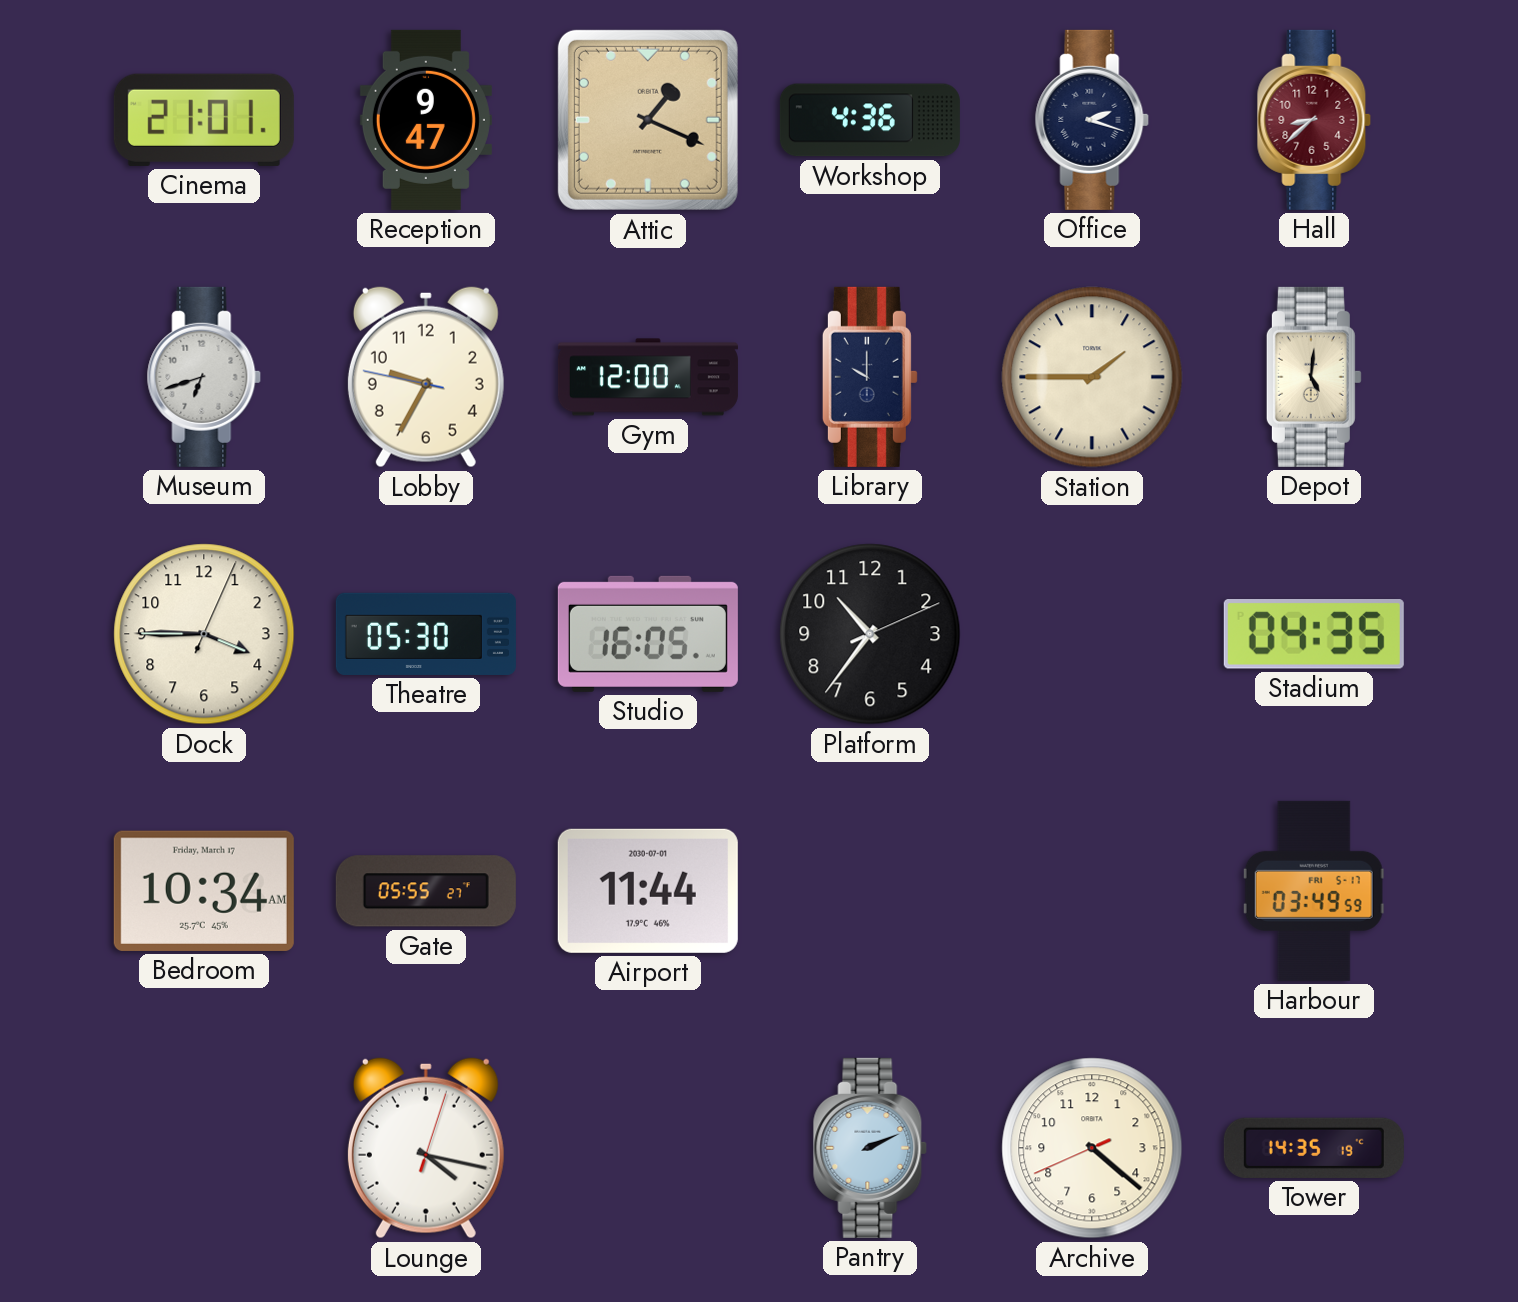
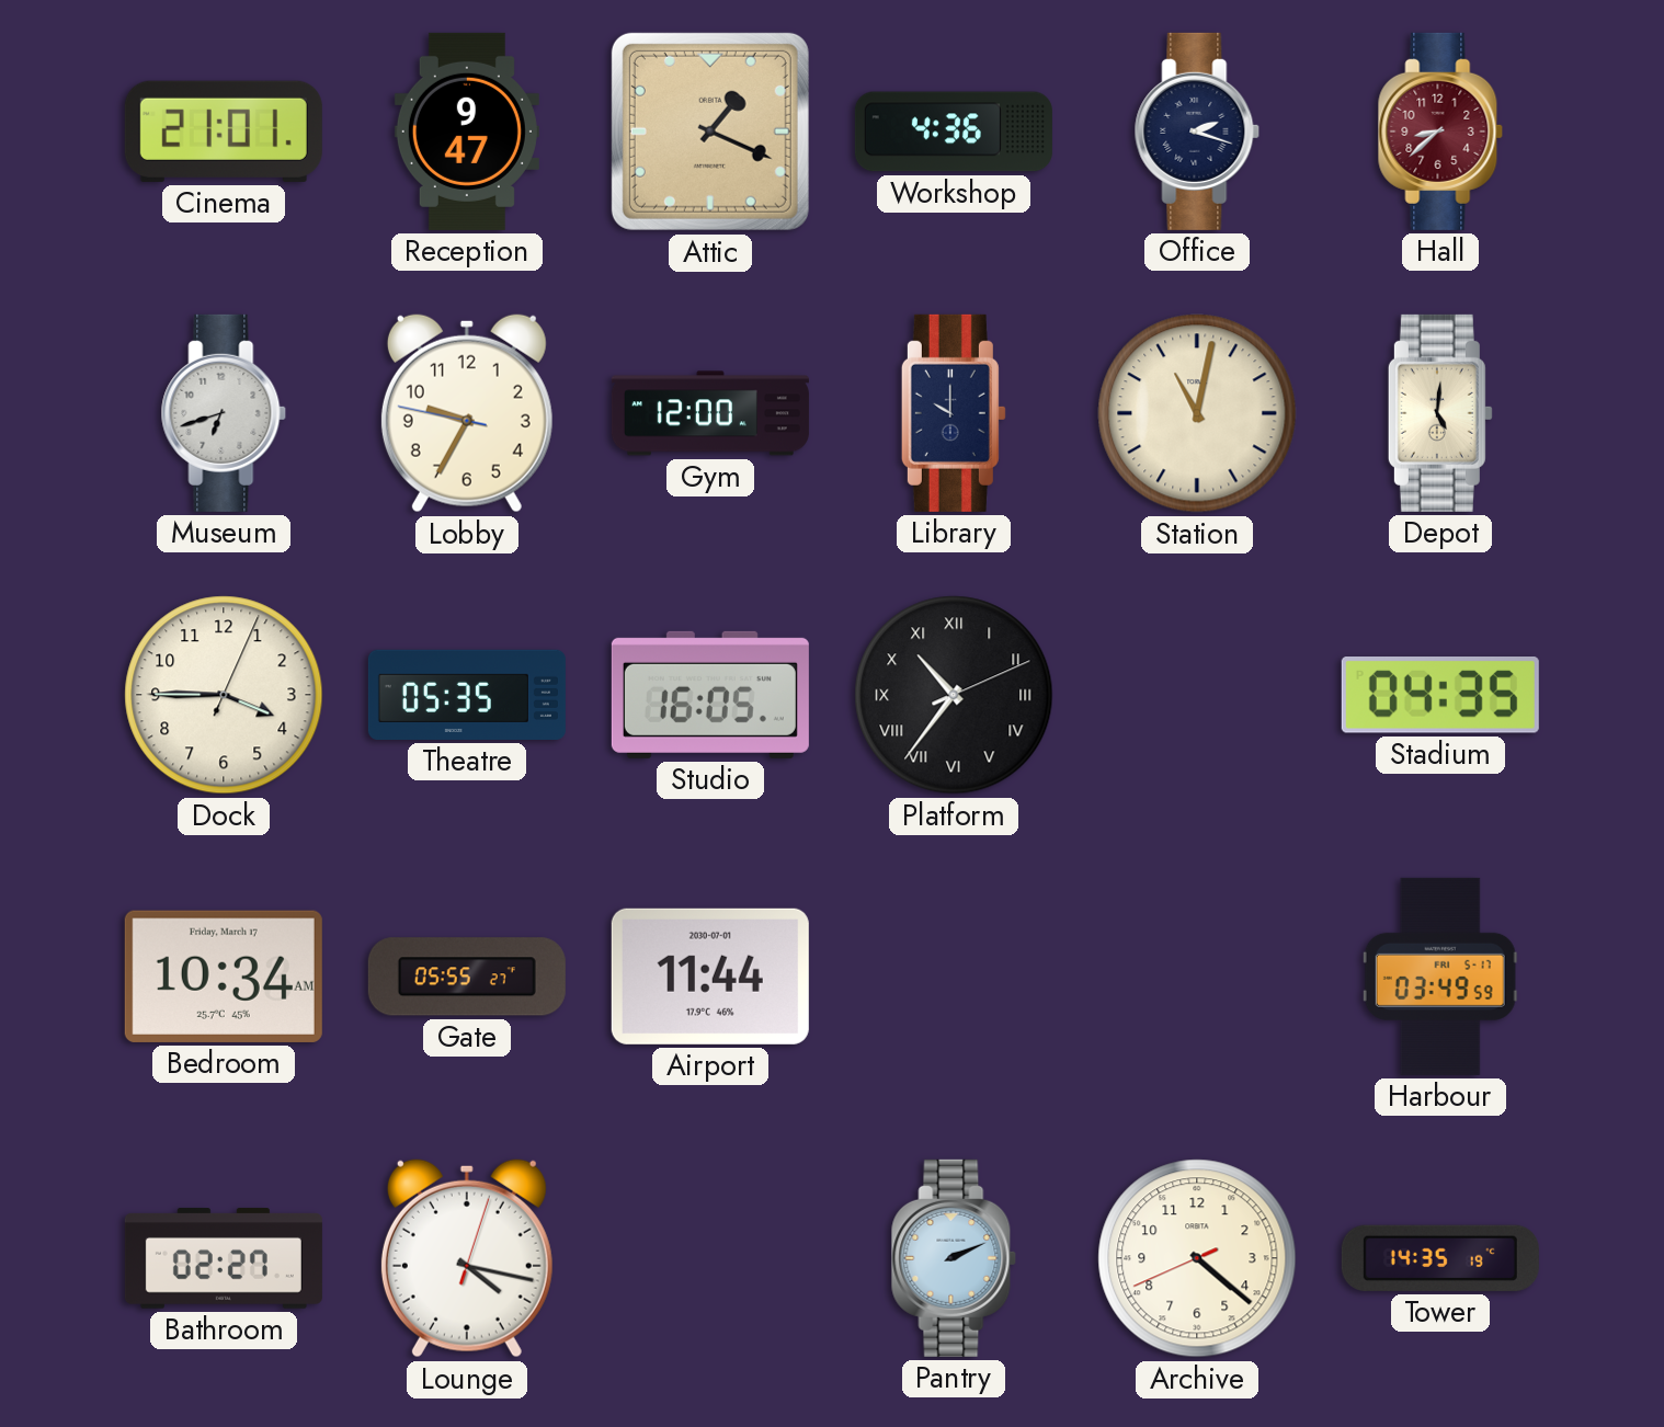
Station: 1:45 -> 11:02
Theatre: 05:30 -> 05:35
Platform numerals: Arabic -> Roman
Bathroom: none -> 02:27
